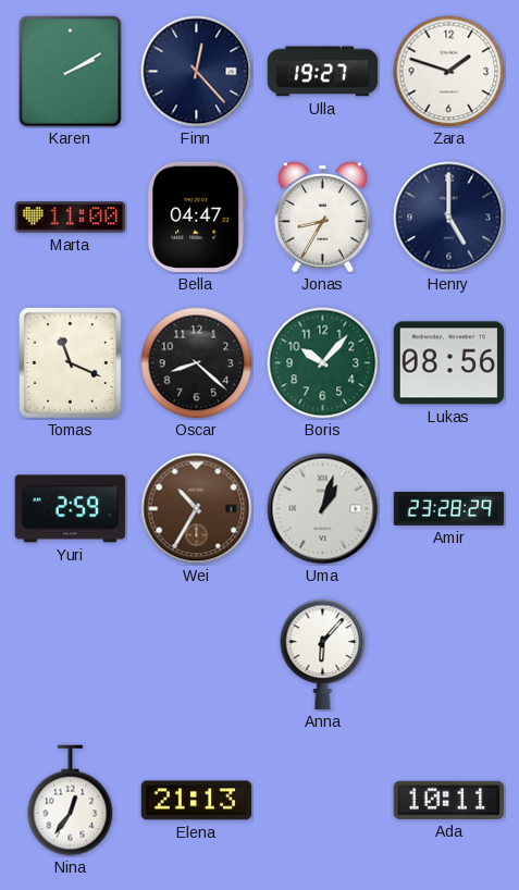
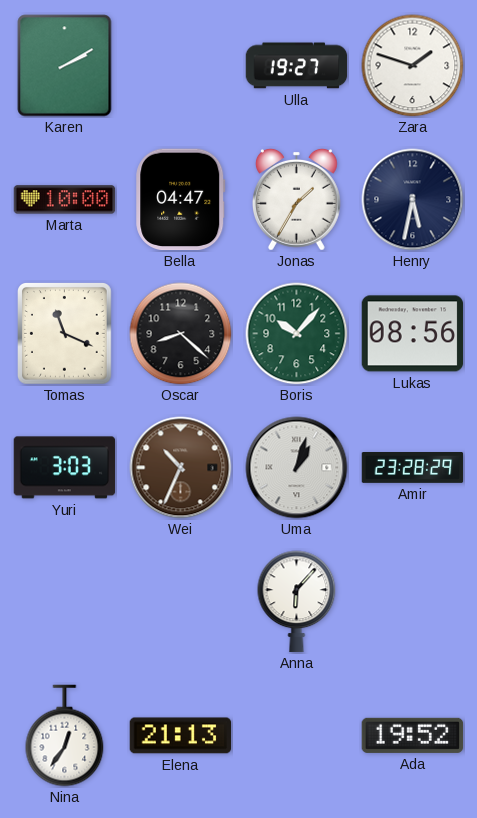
Finn: 12:23 -> none
Marta: 11:00 -> 10:00
Jonas: 8:35 -> 1:35
Henry: 5:00 -> 5:32
Yuri: 2:59 -> 3:03
Wei: 10:35 -> 10:34
Ada: 10:11 -> 19:52
